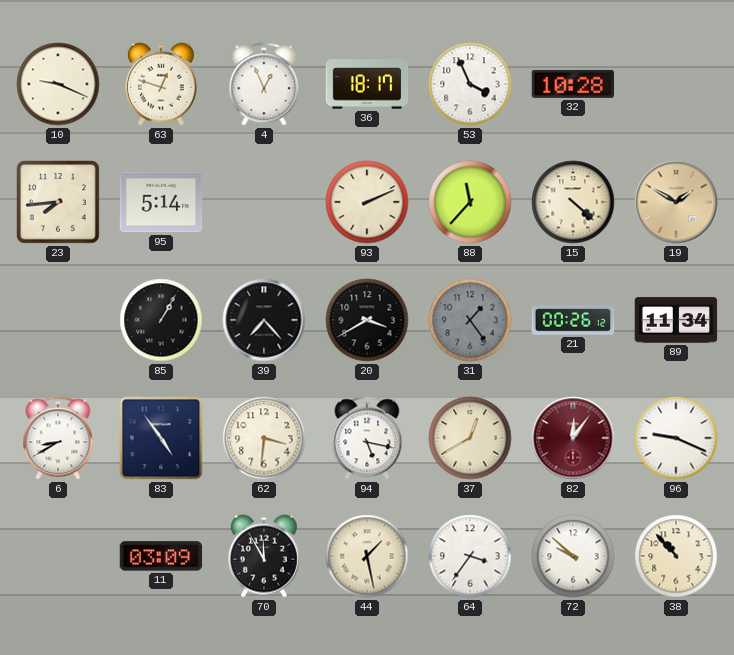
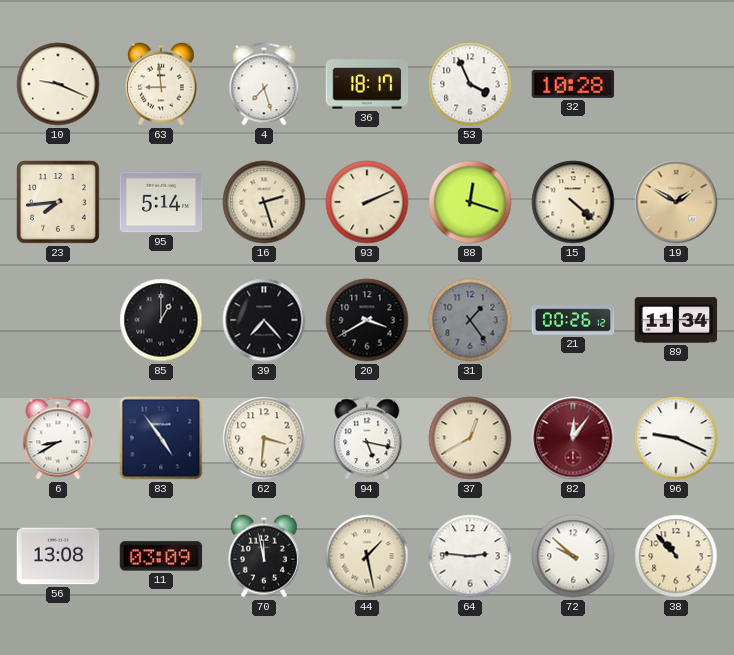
63: 12:48 -> 8:59
4: 12:56 -> 7:27
16: none -> 2:27
88: 11:37 -> 12:18
85: 1:05 -> 1:00
56: none -> 13:08
70: 11:55 -> 11:58
64: 3:36 -> 2:46
